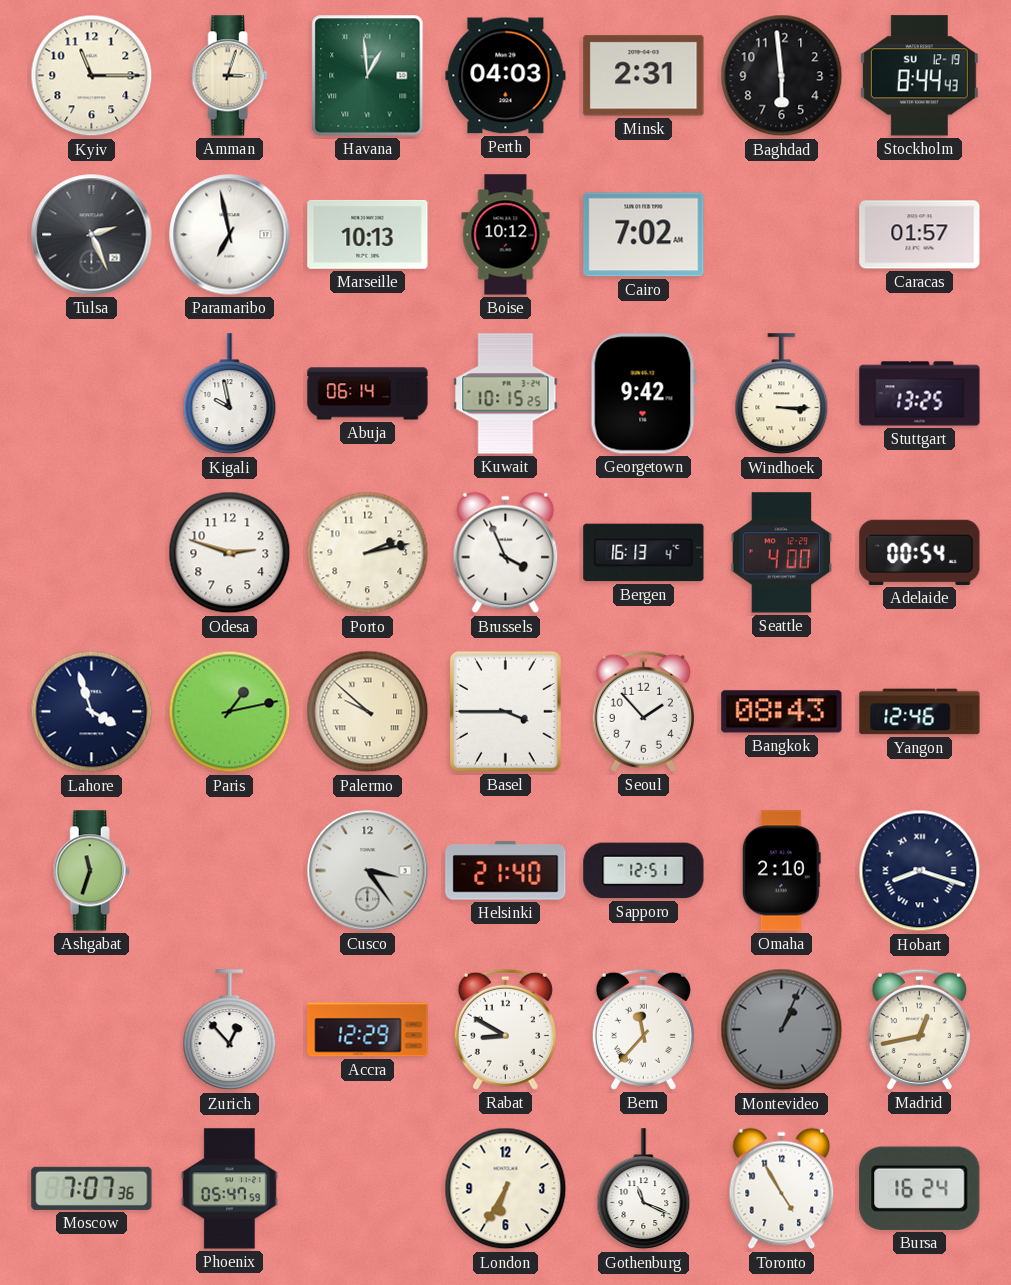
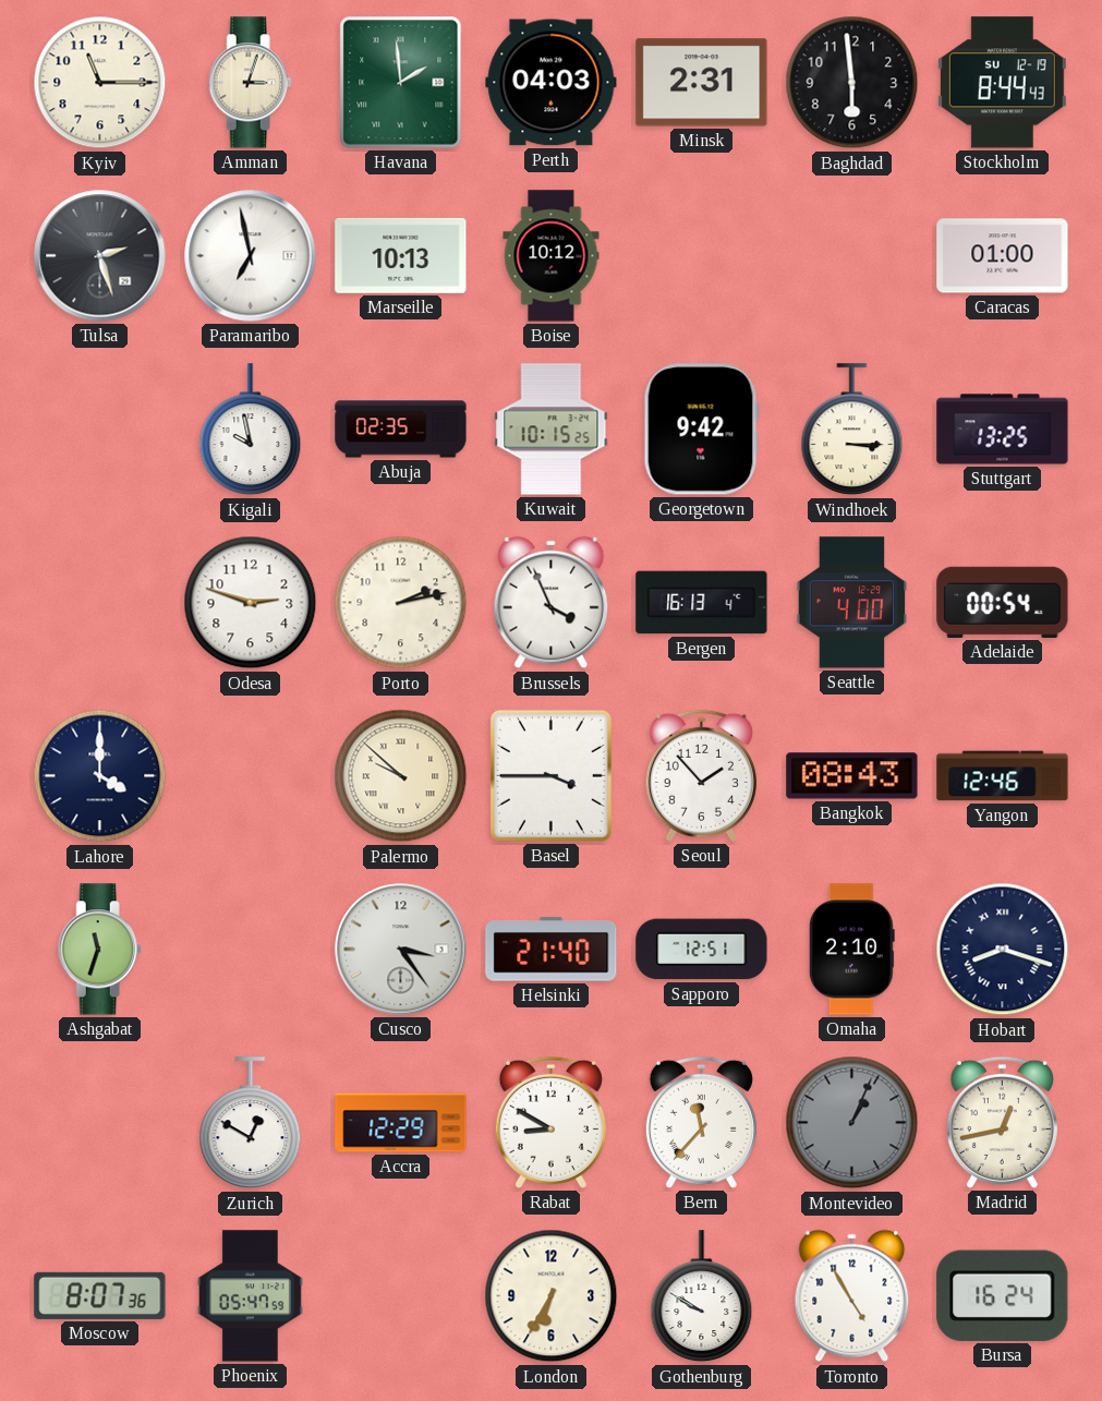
Havana: 12:59 -> 1:59
Tulsa: 2:26 -> 2:27
Cairo: 7:02 -> none
Caracas: 01:57 -> 01:00
Abuja: 06:14 -> 02:35
Lahore: 3:57 -> 4:00
Paris: 1:13 -> none
Zurich: 12:53 -> 12:50
Moscow: 7:07 -> 8:07
Gothenburg: 11:19 -> 9:50
